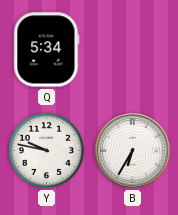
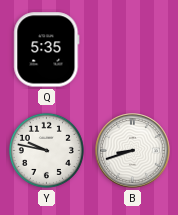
Q: 5:34 -> 5:35
B: 6:35 -> 8:42
